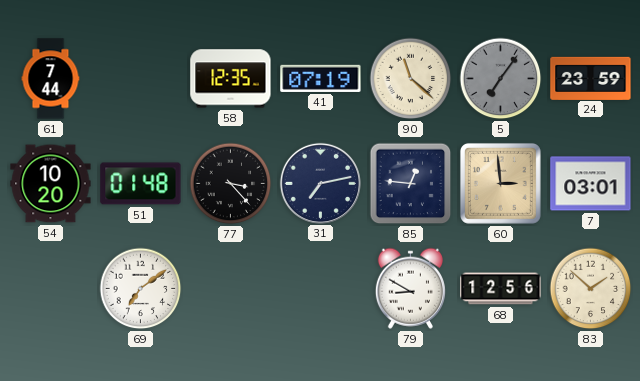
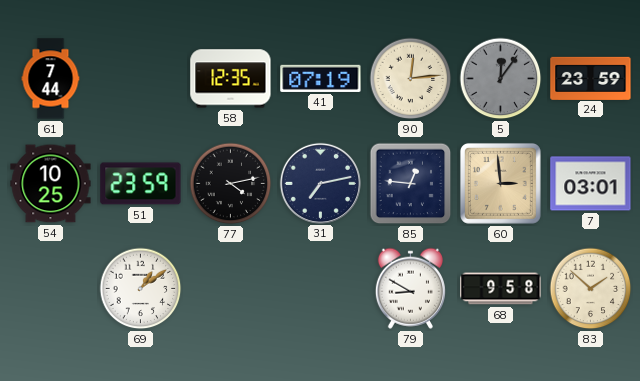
90: 11:22 -> 12:14
5: 7:06 -> 12:06
54: 10:20 -> 10:25
51: 01:48 -> 23:59
77: 3:23 -> 4:13
69: 7:09 -> 1:09
68: 12:56 -> 9:58
